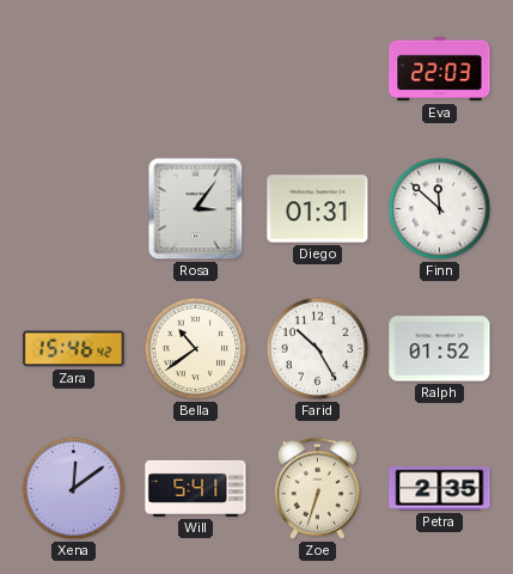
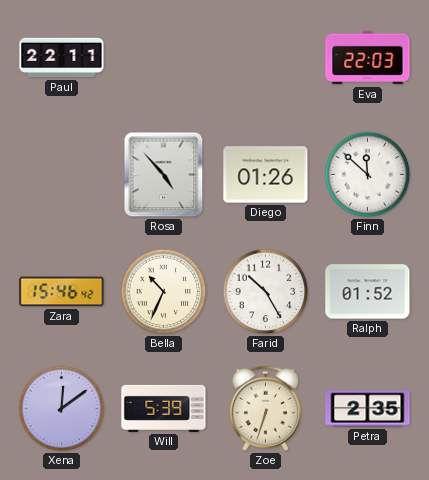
Paul: none -> 22:11
Rosa: 3:06 -> 4:53
Diego: 01:31 -> 01:26
Bella: 10:39 -> 10:34
Will: 5:41 -> 5:39
